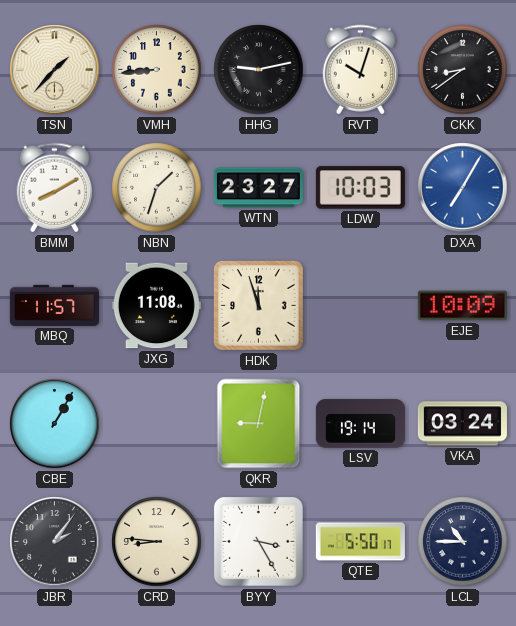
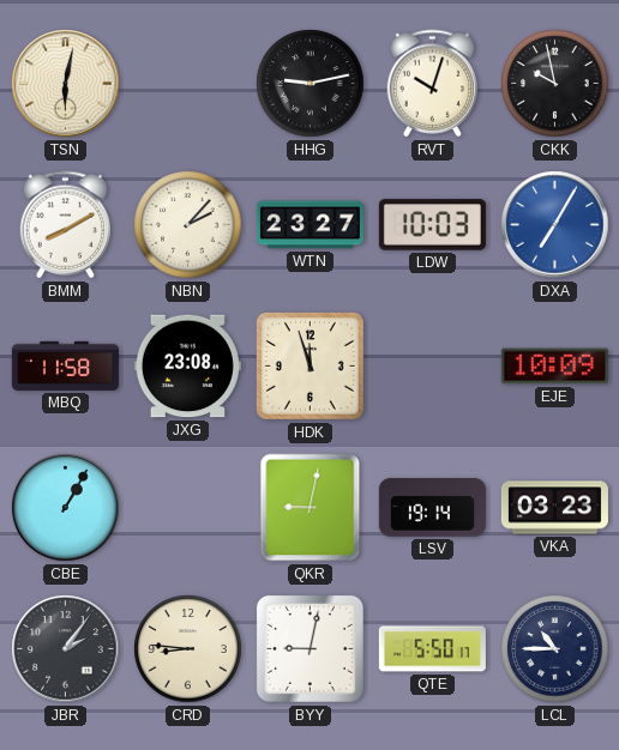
TSN: 1:37 -> 6:02
VMH: 8:44 -> none
CKK: 8:39 -> 9:58
NBN: 1:33 -> 2:07
MBQ: 11:57 -> 11:58
JXG: 11:08 -> 23:08
VKA: 03:24 -> 03:23
BYY: 3:25 -> 9:02
